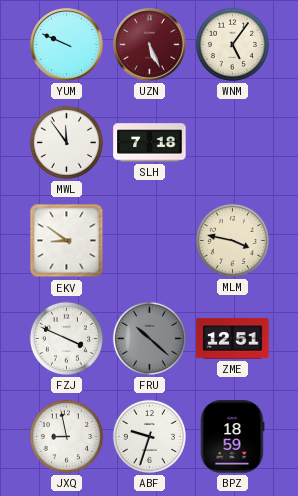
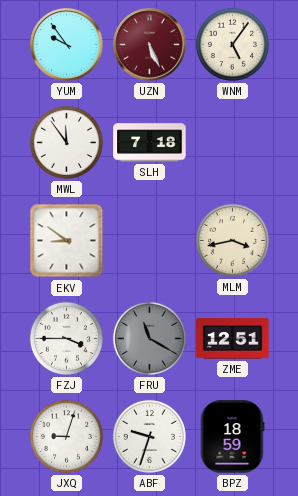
YUM: 9:49 -> 9:54
MLM: 3:47 -> 3:43
FZJ: 3:49 -> 3:45
FRU: 10:22 -> 11:20
JXQ: 8:58 -> 9:03
